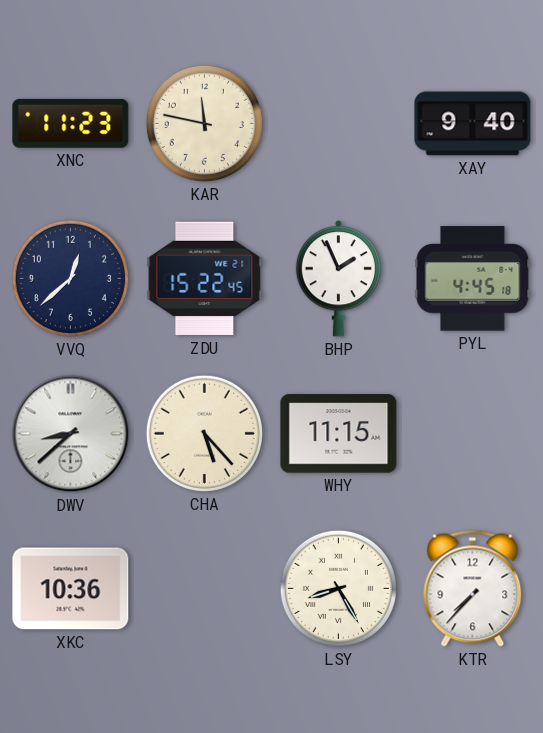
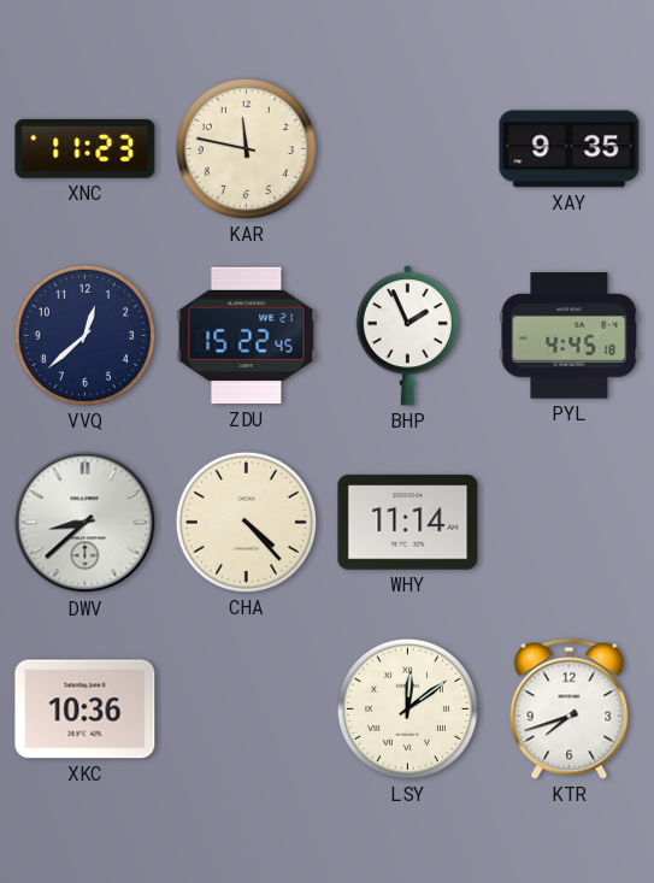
XAY: 9:40 -> 9:35
CHA: 5:23 -> 4:23
WHY: 11:15 -> 11:14
LSY: 8:25 -> 12:09
KTR: 7:37 -> 7:42
